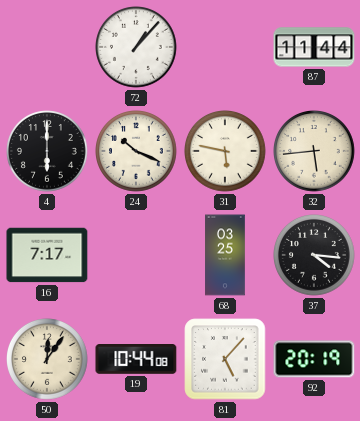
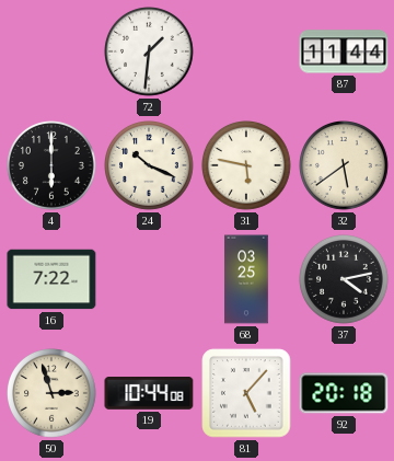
72: 1:07 -> 1:31
32: 5:44 -> 5:39
16: 7:17 -> 7:22
37: 4:16 -> 4:13
50: 12:06 -> 2:57
92: 20:19 -> 20:18
